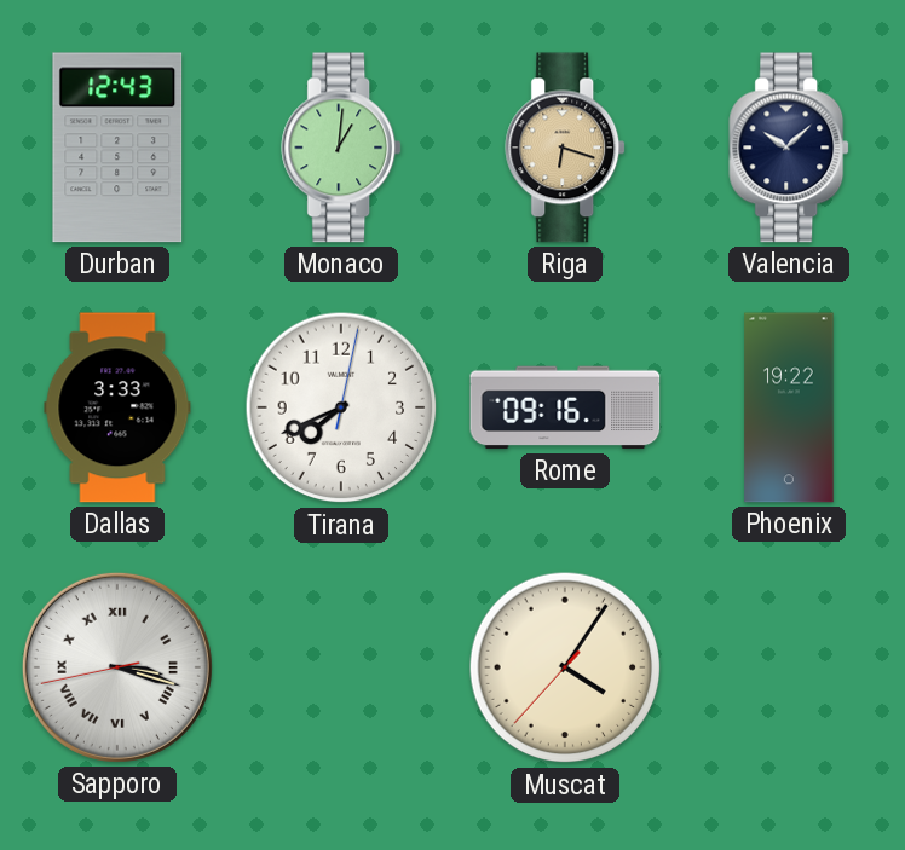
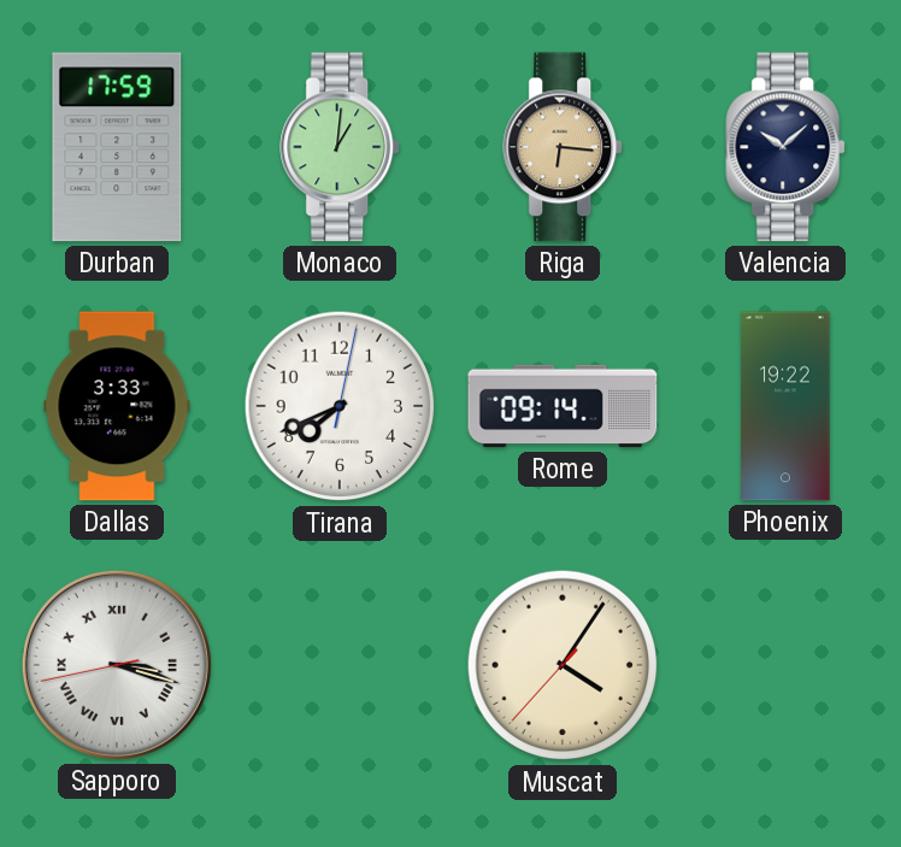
Durban: 12:43 -> 17:59
Riga: 6:18 -> 6:16
Rome: 09:16 -> 09:14
